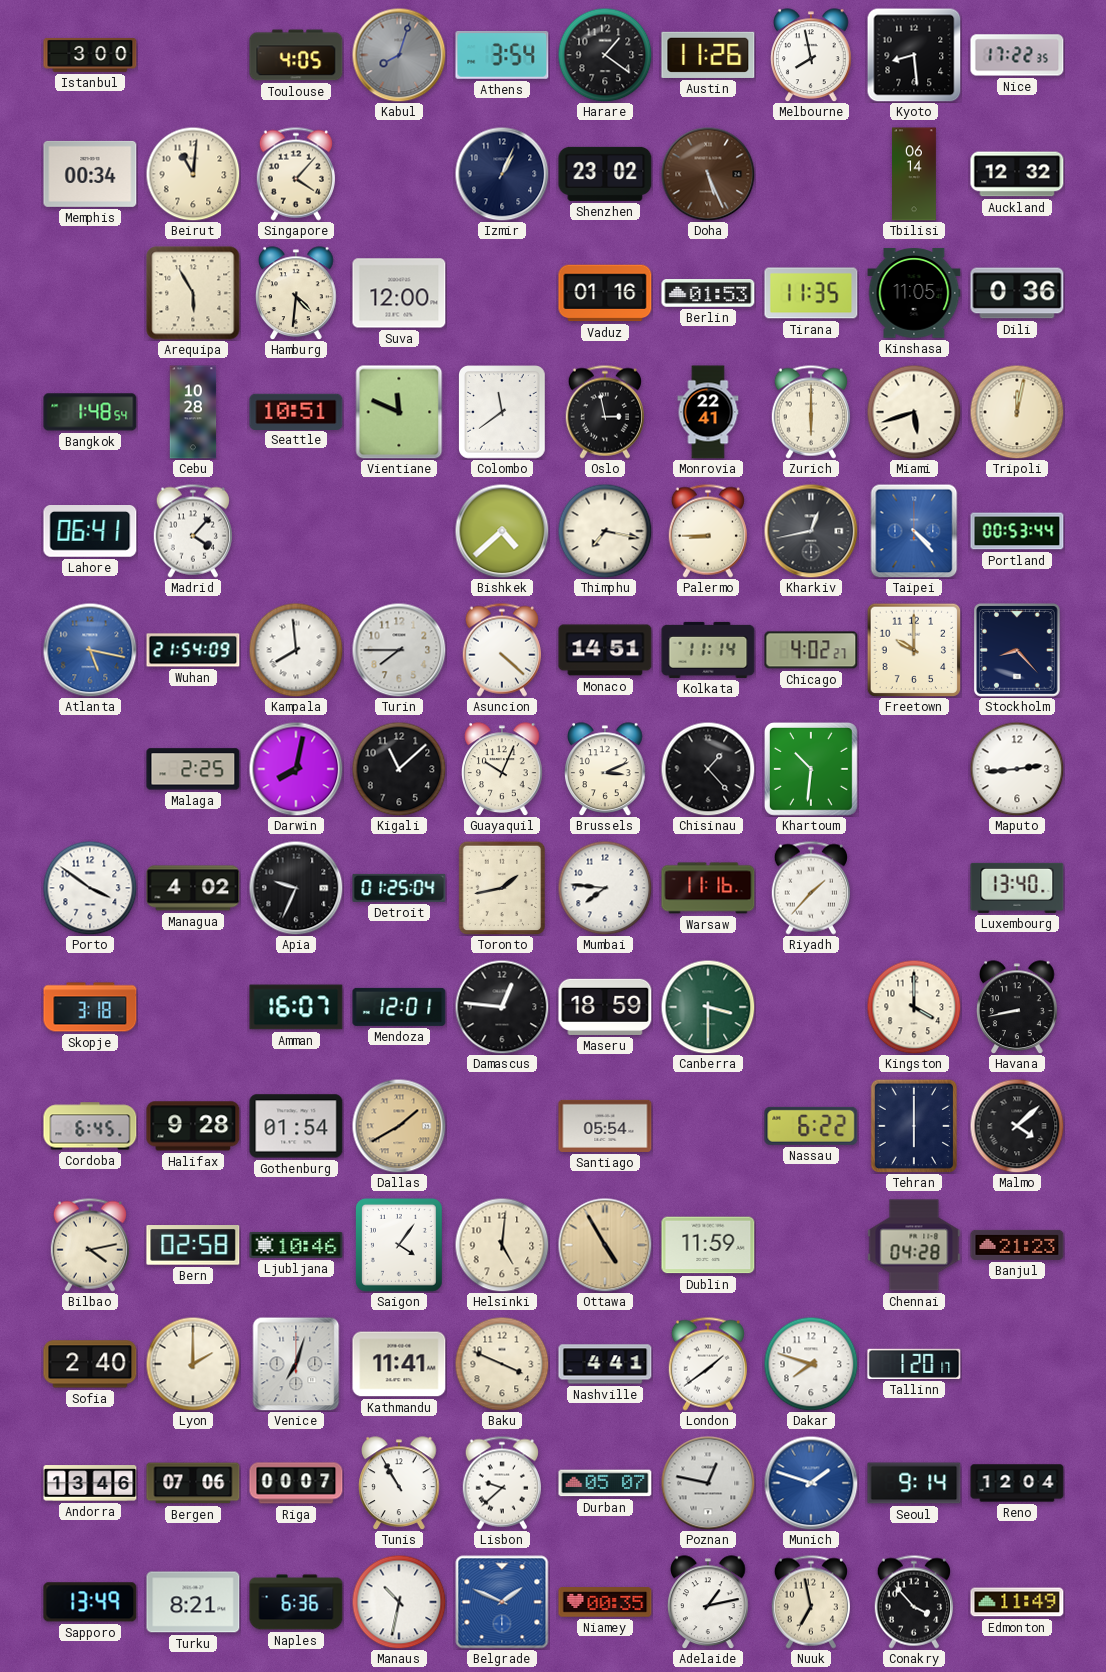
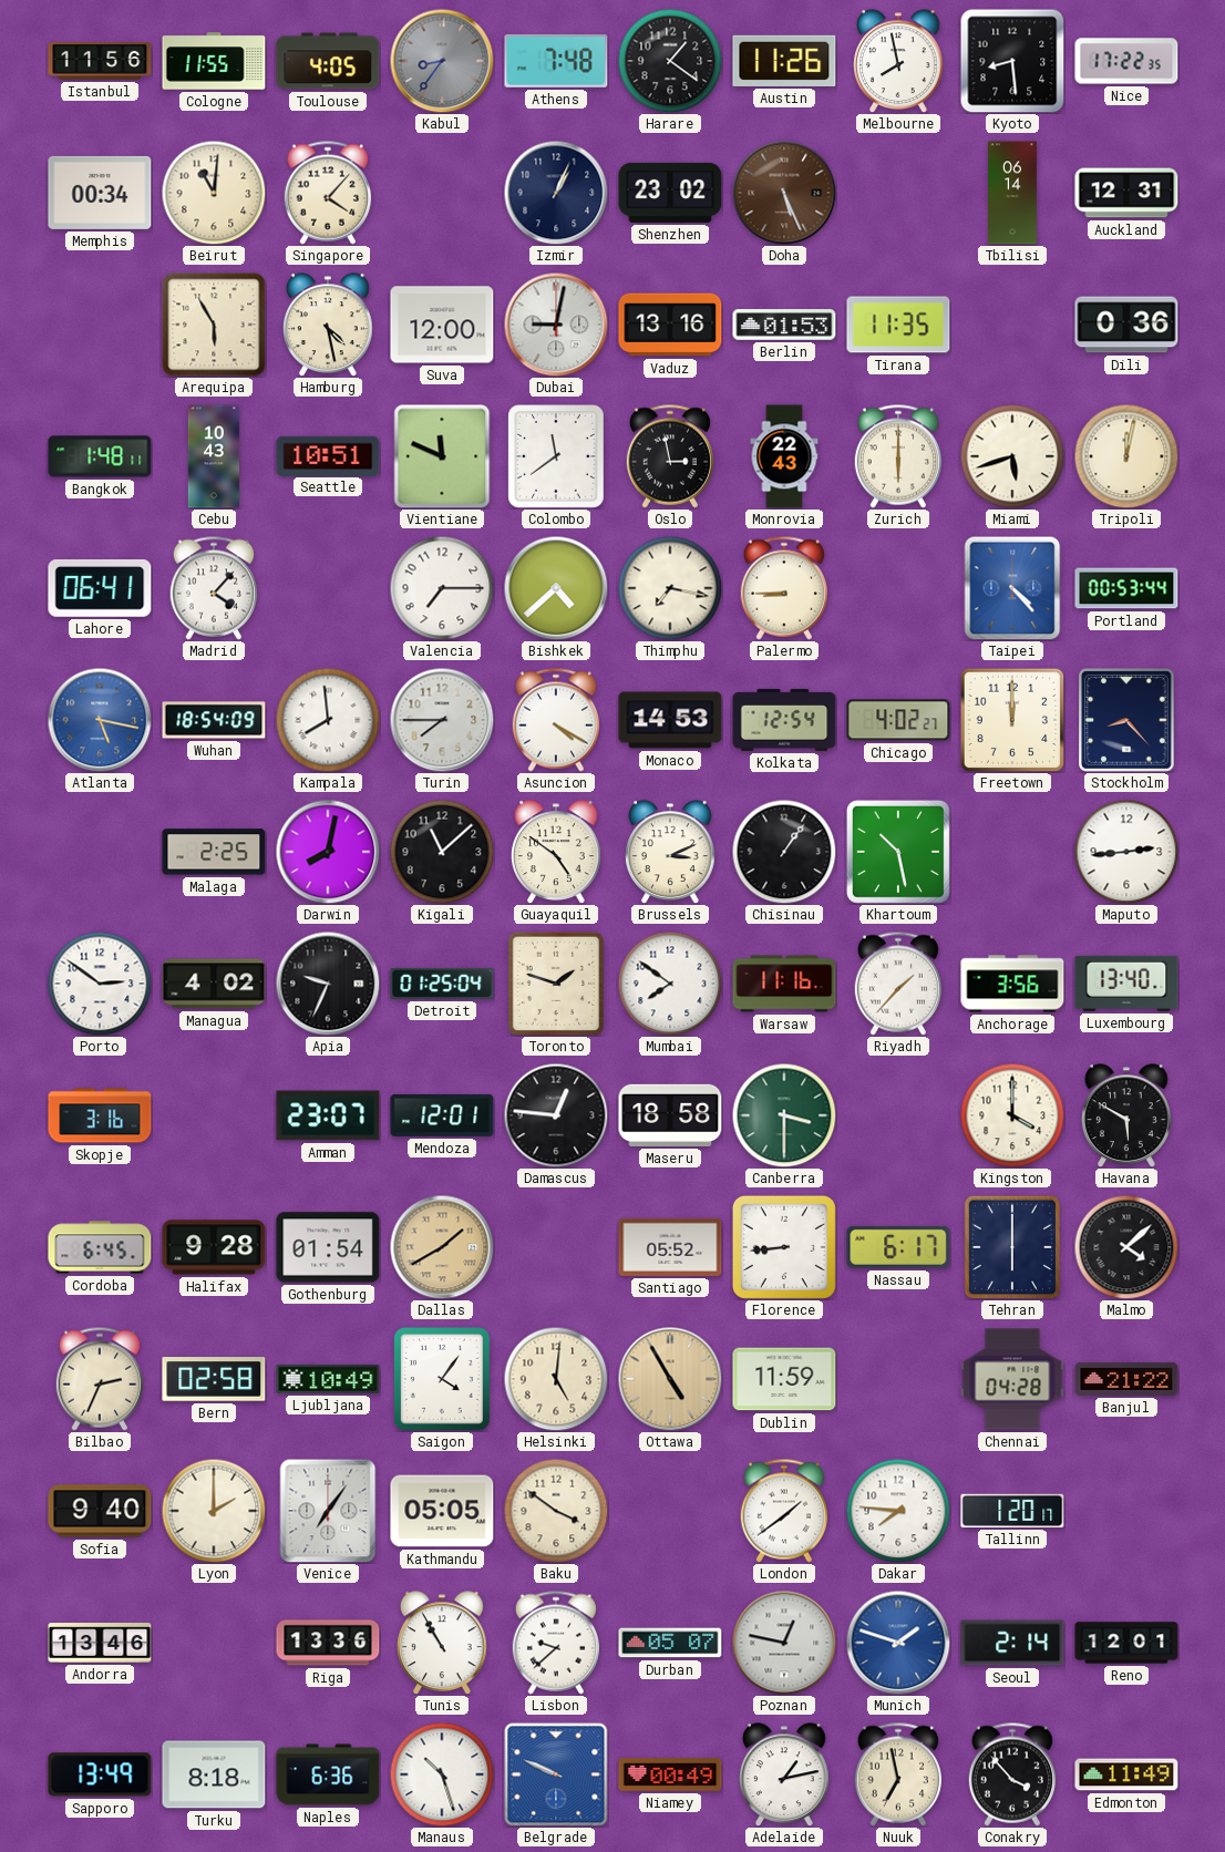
Istanbul: 3:00 -> 11:56
Cologne: none -> 11:55
Kabul: 8:03 -> 8:36
Athens: 3:54 -> 7:48
Auckland: 12:32 -> 12:31
Hamburg: 4:31 -> 4:28
Dubai: none -> 9:02
Vaduz: 01:16 -> 13:16
Kinshasa: 11:05 -> none
Bangkok: 1:48:54 -> 1:48:11
Cebu: 10:28 -> 10:43
Monrovia: 22:41 -> 22:43
Valencia: none -> 7:15
Kharkiv: 12:43 -> none
Wuhan: 21:54 -> 18:54
Asuncion: 4:22 -> 4:20
Monaco: 14:51 -> 14:53
Kolkata: 11:14 -> 12:54
Freetown: 10:00 -> 12:00
Guayaquil: 10:04 -> 4:51
Chisinau: 1:23 -> 1:06
Khartoum: 10:31 -> 10:28
Porto: 3:51 -> 2:51
Toronto: 1:43 -> 1:48
Mumbai: 7:46 -> 7:51
Anchorage: none -> 3:56
Skopje: 3:18 -> 3:16
Amman: 16:07 -> 23:07
Maseru: 18:59 -> 18:58
Havana: 8:43 -> 5:50
Santiago: 05:54 -> 05:52
Florence: none -> 8:44
Nassau: 6:22 -> 6:17
Bilbao: 4:13 -> 2:34
Ljubljana: 10:46 -> 10:49
Banjul: 21:23 -> 21:22
Sofia: 2:40 -> 9:40
Venice: 7:03 -> 7:06
Kathmandu: 11:41 -> 05:05
Baku: 3:49 -> 3:51
Nashville: 4:41 -> none
Dakar: 7:48 -> 7:46
Bergen: 07:06 -> none
Riga: 00:07 -> 13:36
Seoul: 9:14 -> 2:14
Reno: 12:04 -> 12:01
Turku: 8:21 -> 8:18
Manaus: 10:32 -> 10:27
Belgrade: 1:49 -> 9:49
Niamey: 00:35 -> 00:49
